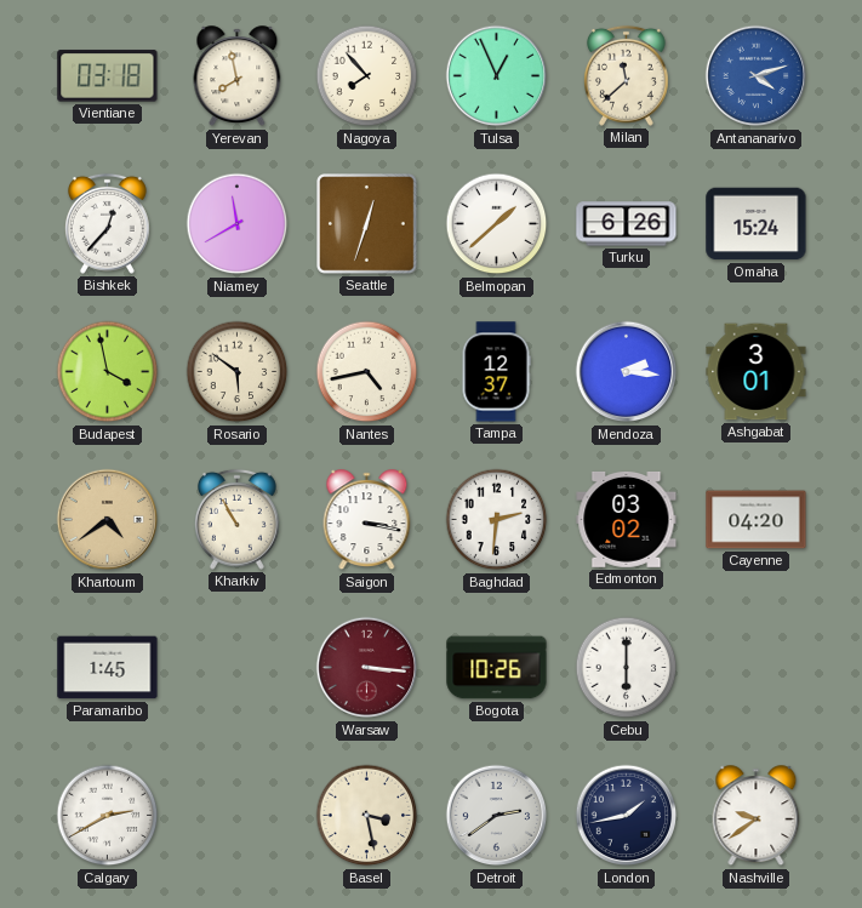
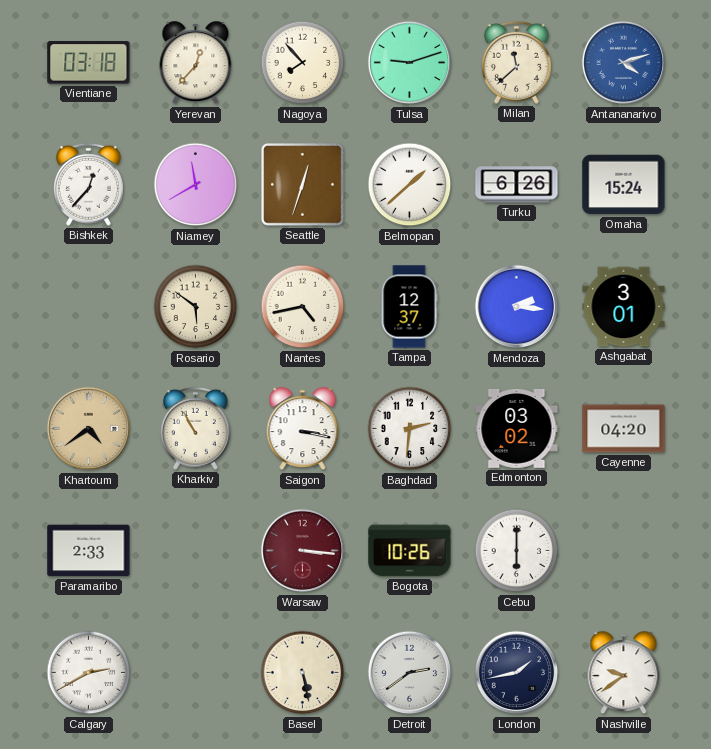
Yerevan: 7:58 -> 12:37
Tulsa: 12:56 -> 9:12
Budapest: 3:58 -> none
Paramaribo: 1:45 -> 2:33
Basel: 3:28 -> 5:28
